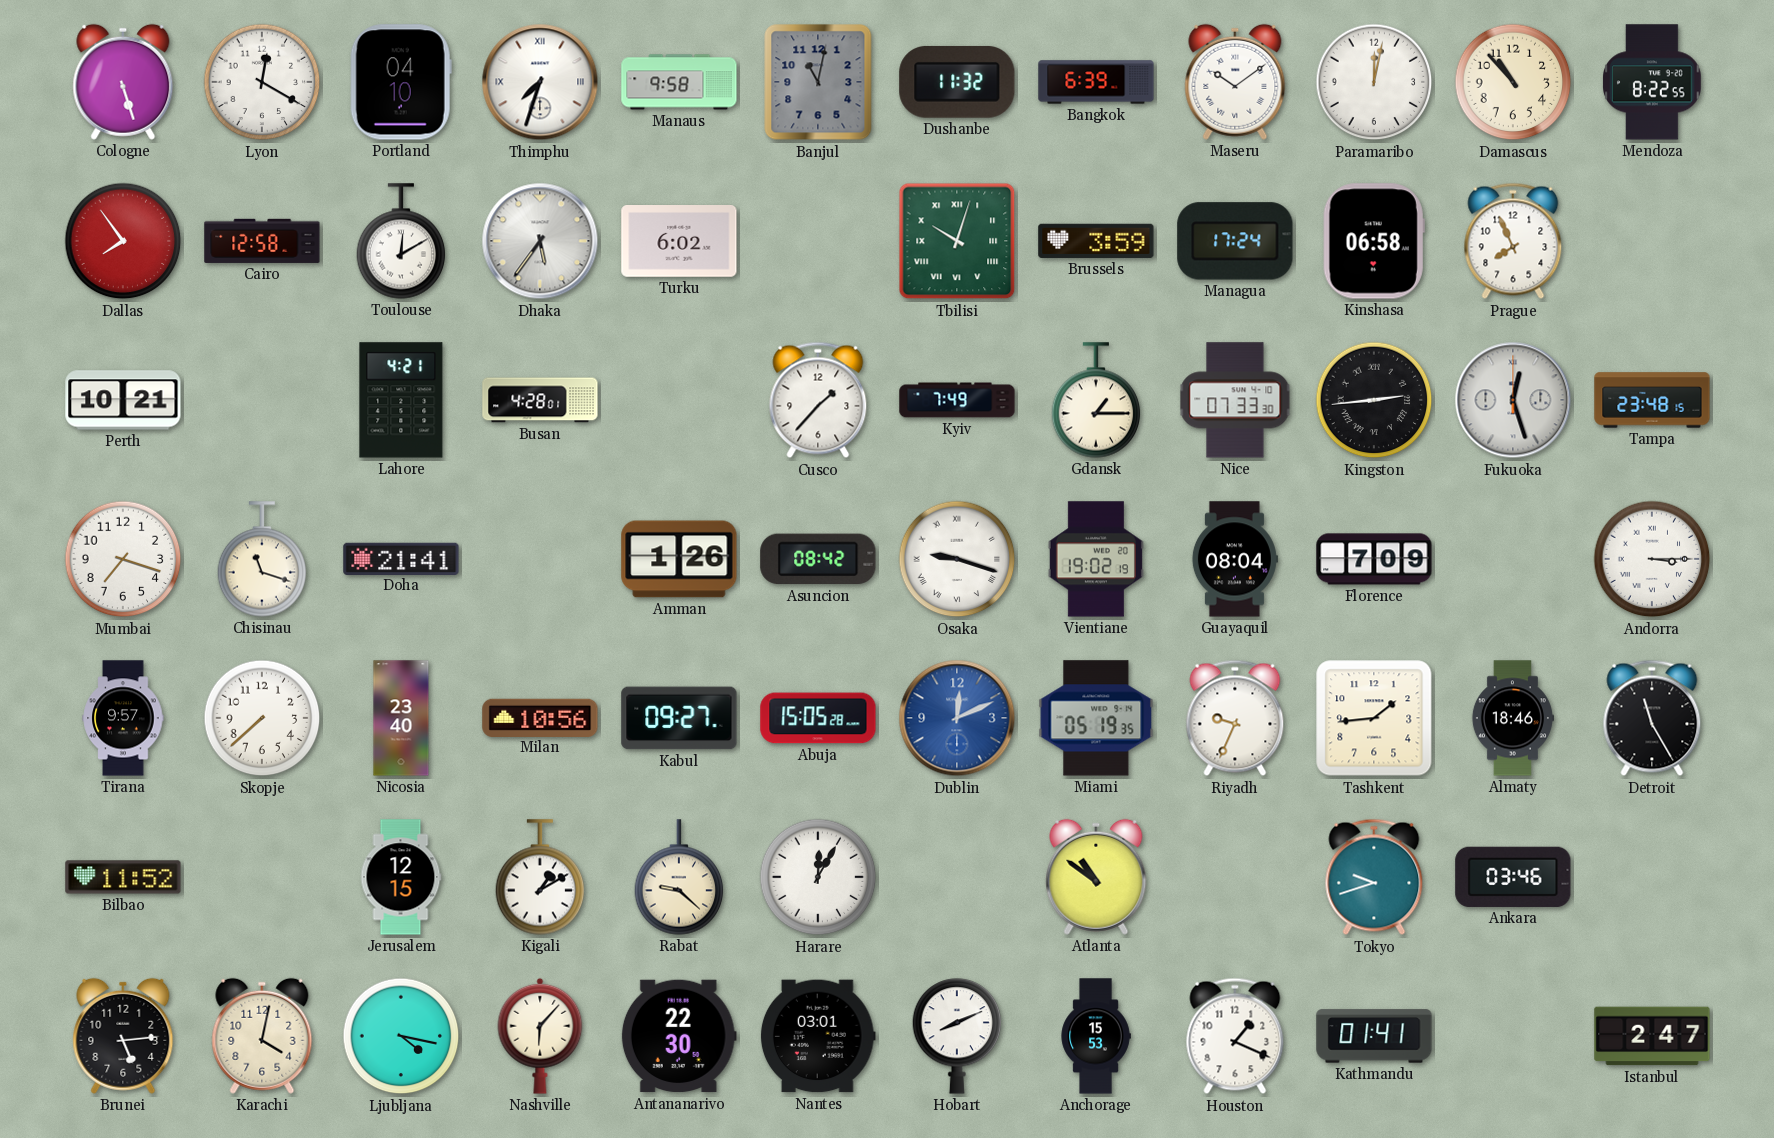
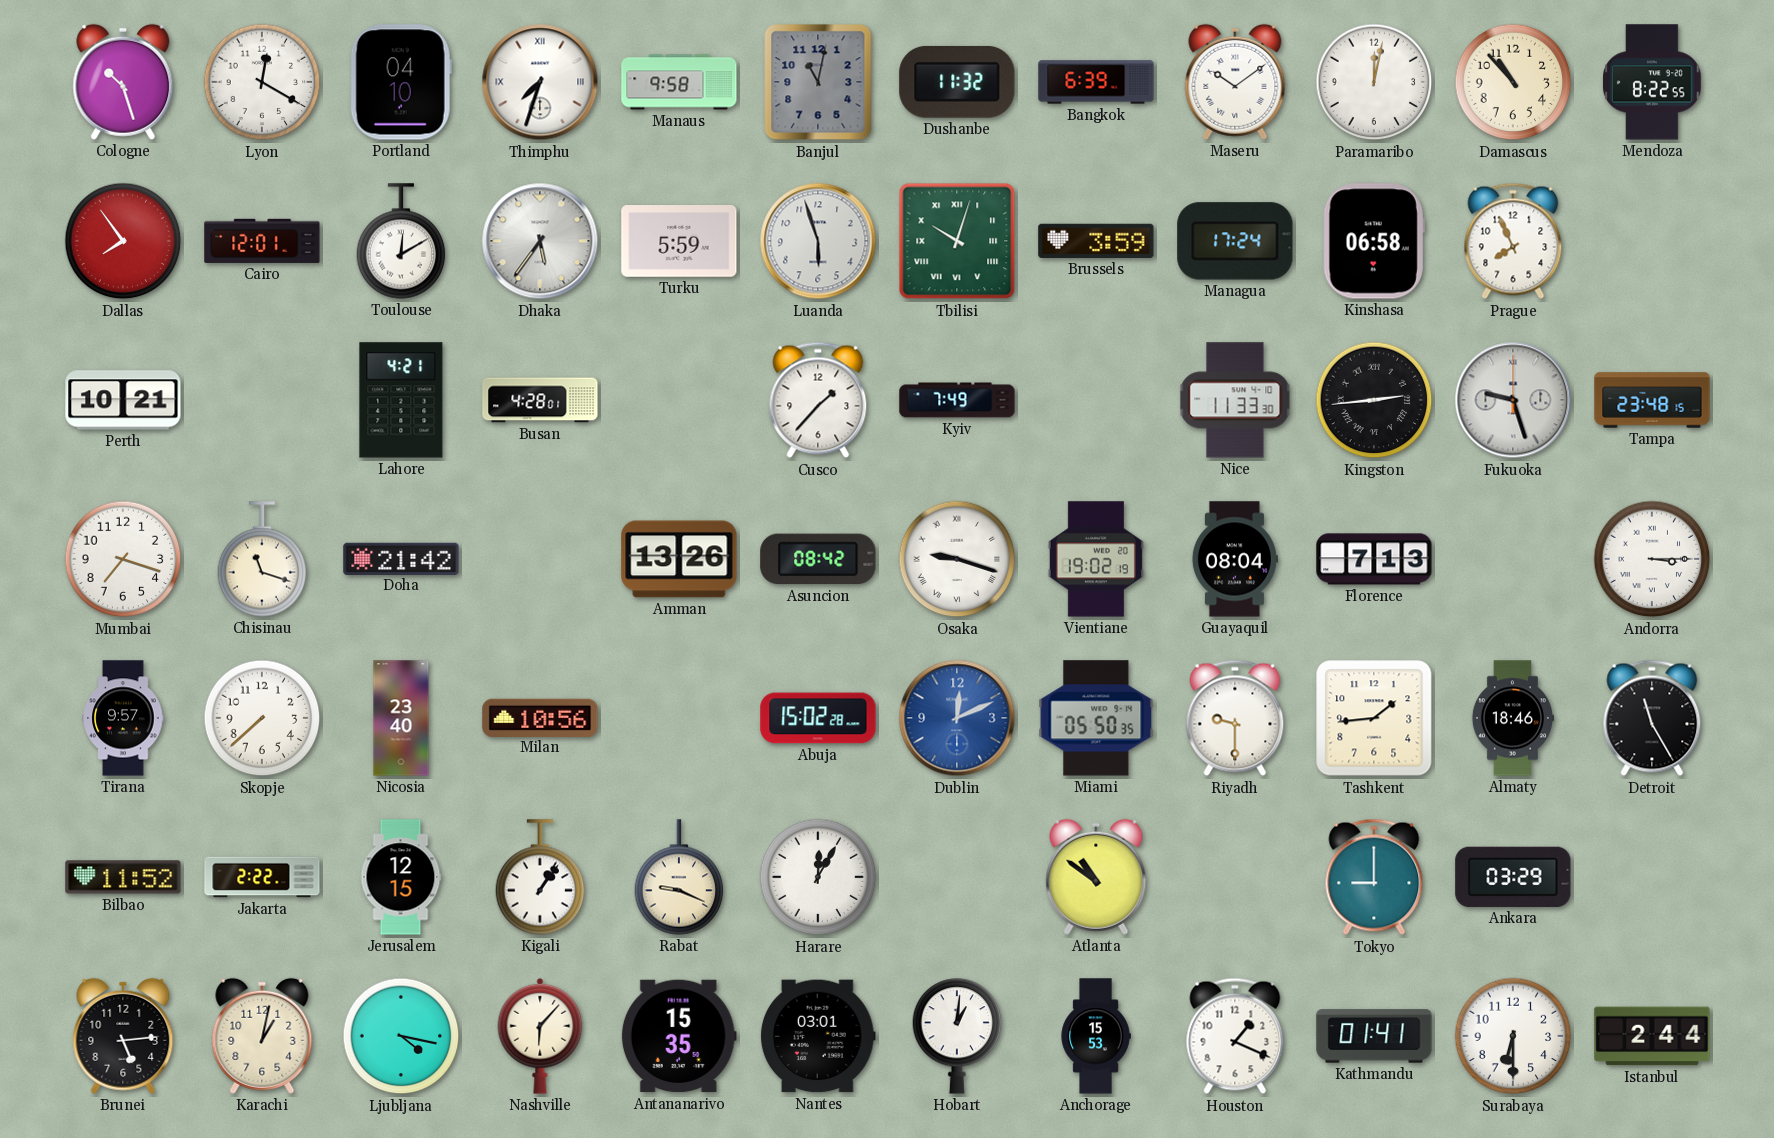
Cologne: 5:27 -> 10:27
Cairo: 12:58 -> 12:01
Turku: 6:02 -> 5:59
Luanda: none -> 5:57
Gdansk: 1:15 -> none
Nice: 07:33 -> 11:33
Fukuoka: 12:27 -> 9:27
Doha: 21:41 -> 21:42
Amman: 1:26 -> 13:26
Florence: 7:09 -> 7:13
Kabul: 09:27 -> none
Abuja: 15:05 -> 15:02
Miami: 05:19 -> 05:50
Riyadh: 9:34 -> 9:30
Jakarta: none -> 2:22
Kigali: 1:10 -> 1:06
Rabat: 9:22 -> 9:19
Tokyo: 9:42 -> 9:00
Ankara: 03:46 -> 03:29
Karachi: 4:02 -> 1:02
Antananarivo: 22:30 -> 15:35
Hobart: 8:11 -> 1:01
Surabaya: none -> 6:30
Istanbul: 2:47 -> 2:44
